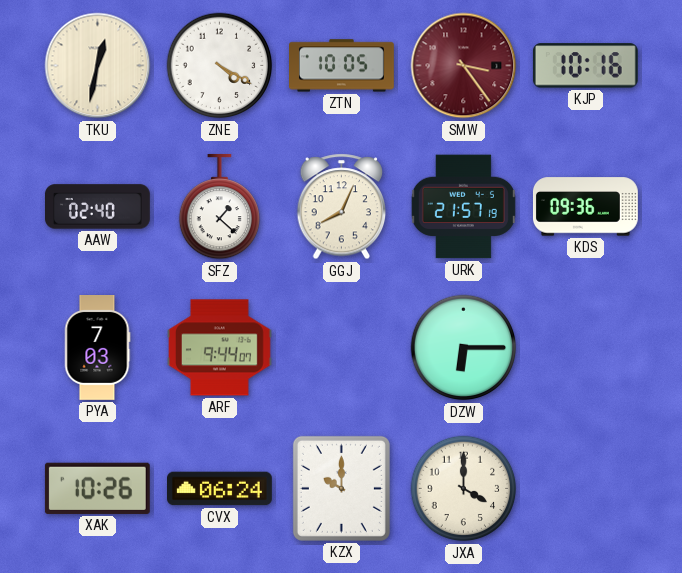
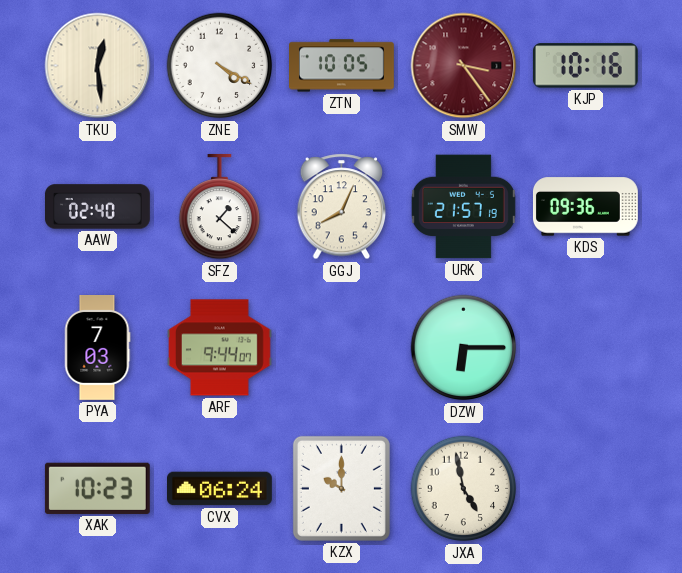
TKU: 12:32 -> 12:29
XAK: 10:26 -> 10:23
JXA: 4:00 -> 4:58
